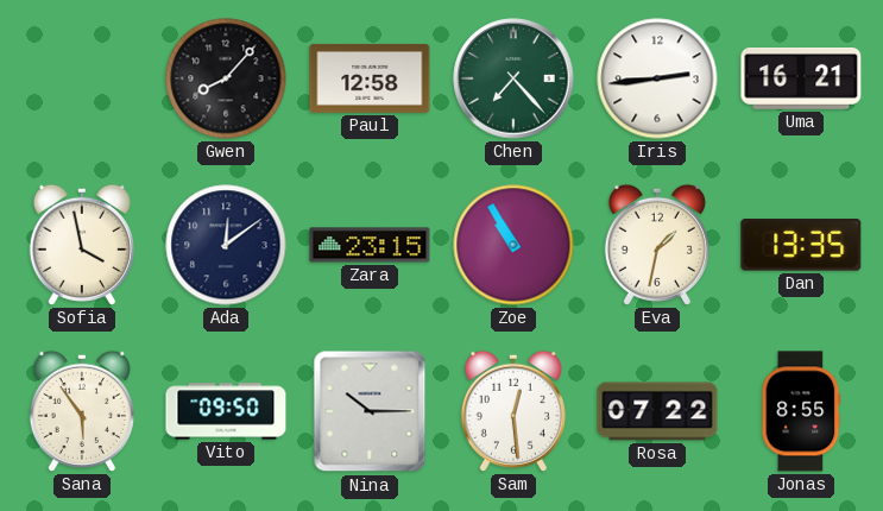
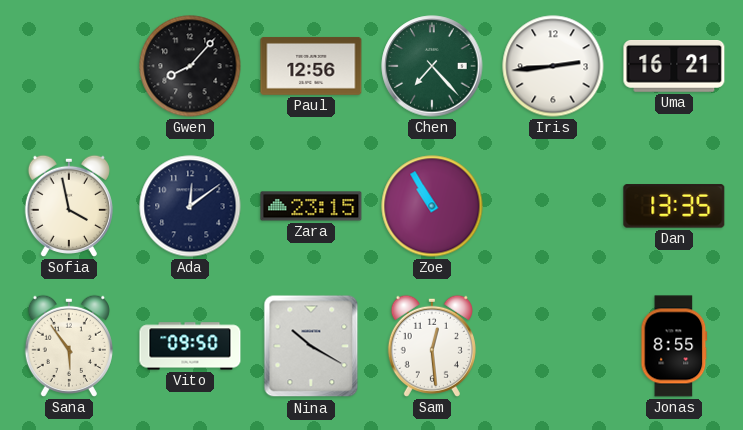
Paul: 12:58 -> 12:56
Eva: 1:32 -> none
Nina: 10:15 -> 10:20
Rosa: 07:22 -> none
